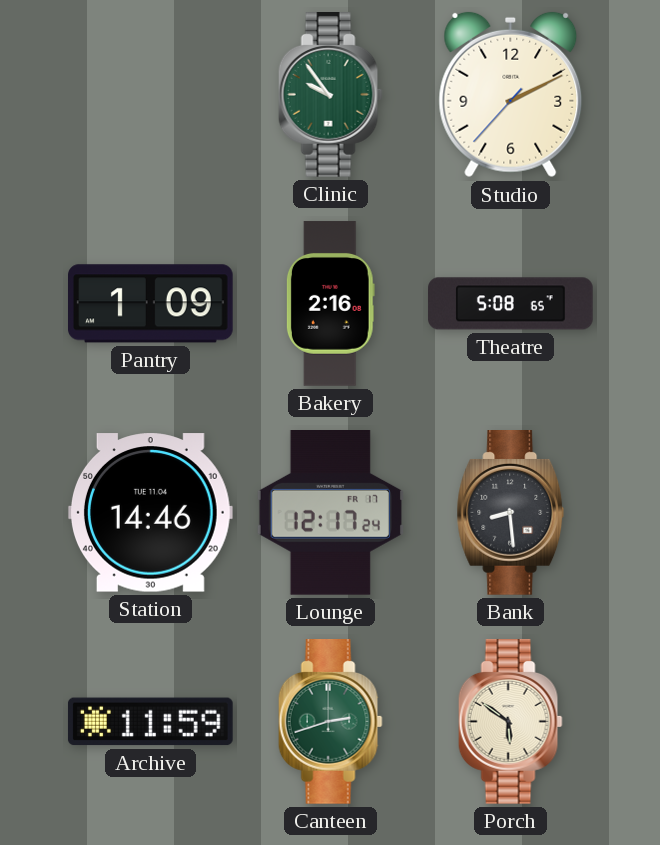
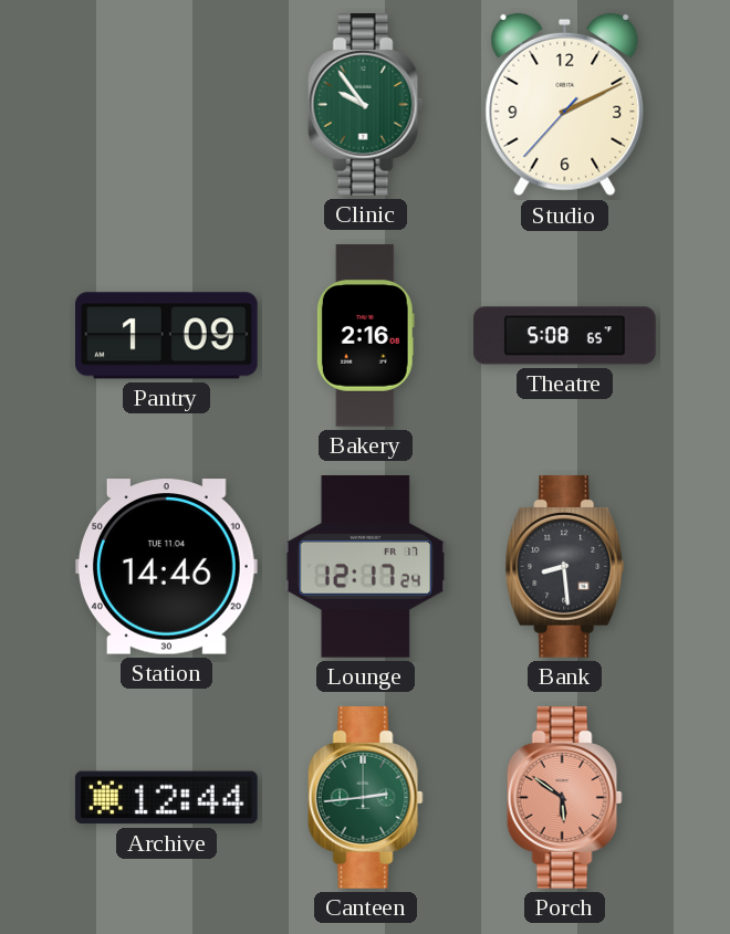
Archive: 11:59 -> 12:44
Canteen: 2:42 -> 2:44
Porch dial: cream -> salmon
